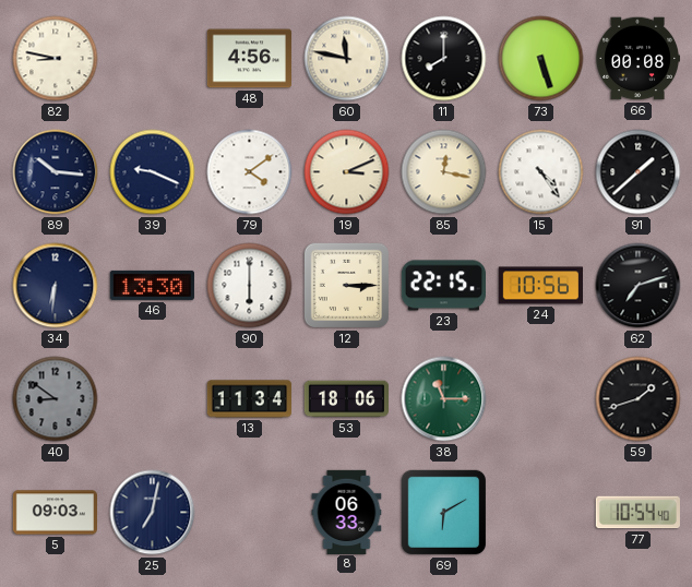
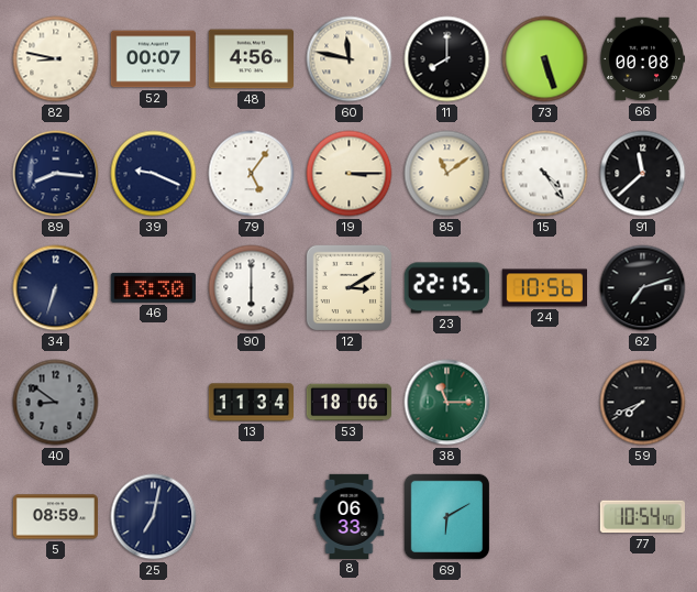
52: none -> 00:07
89: 10:16 -> 8:16
79: 4:09 -> 5:06
19: 3:11 -> 3:15
85: 12:17 -> 11:09
91: 1:38 -> 11:38
34: 6:31 -> 6:33
12: 3:15 -> 3:10
59: 1:42 -> 7:41
5: 09:03 -> 08:59
